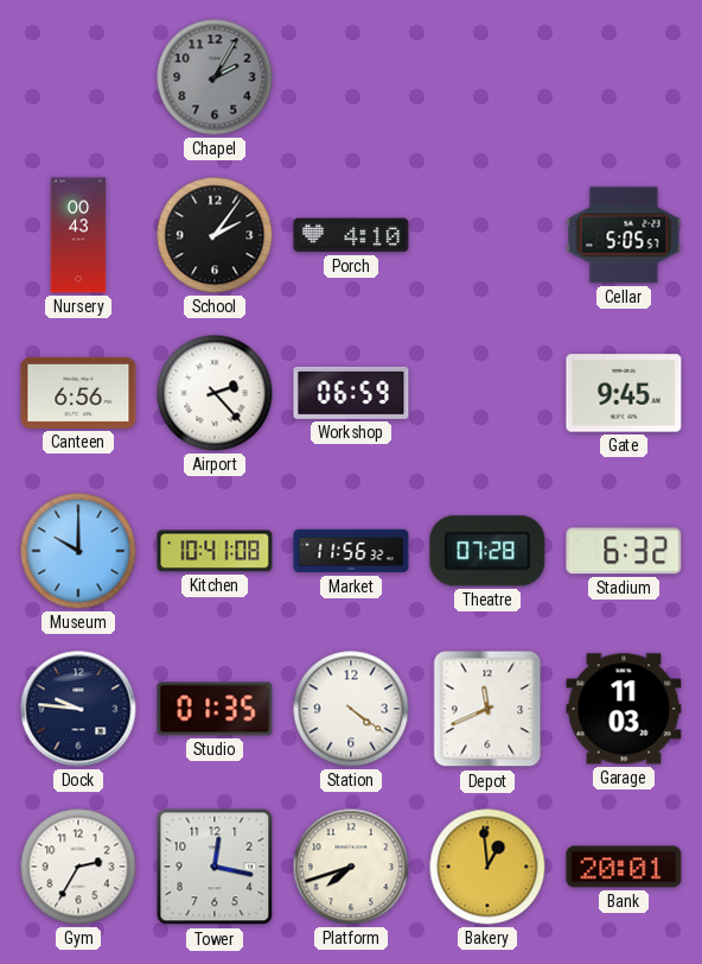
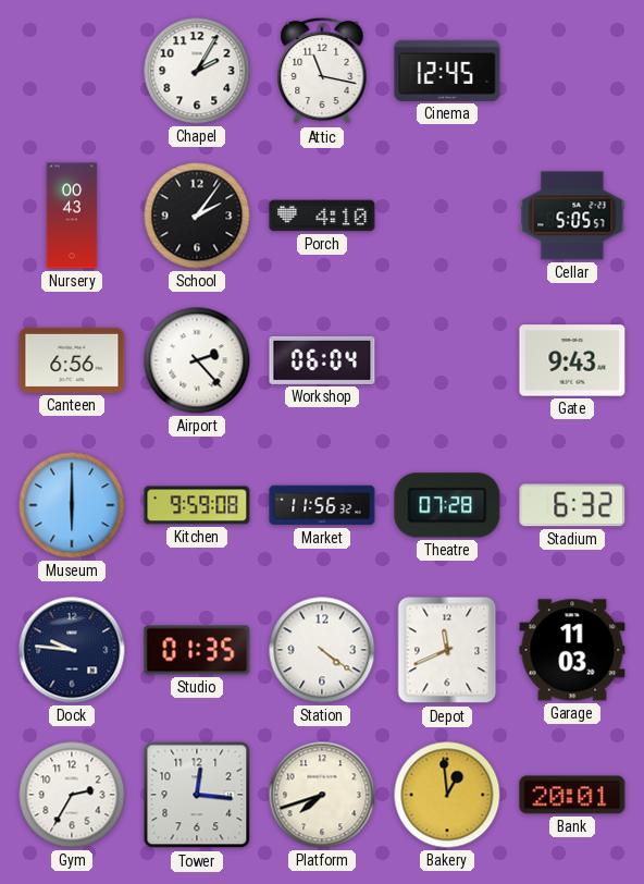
Chapel dial: grey -> white
Attic: none -> 11:17
Cinema: none -> 12:45
Workshop: 06:59 -> 06:04
Gate: 9:45 -> 9:43
Museum: 10:00 -> 6:00
Kitchen: 10:41 -> 9:59
Tower: 12:17 -> 12:16
